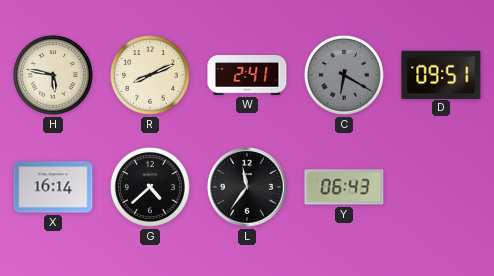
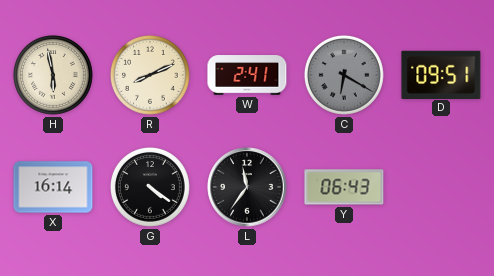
H: 5:47 -> 5:58
G: 4:38 -> 4:21
